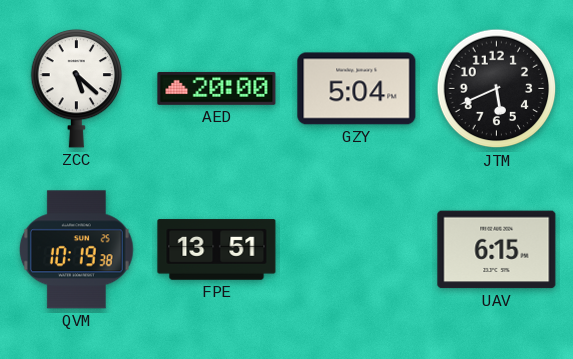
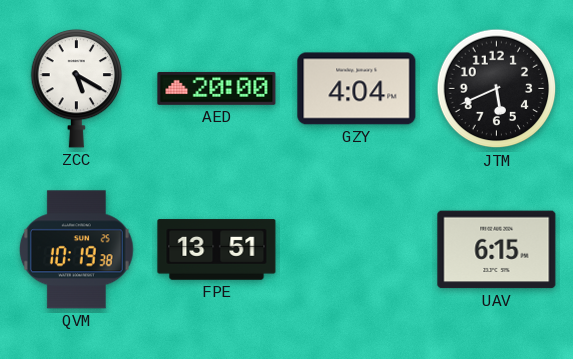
ZCC: 5:22 -> 5:20
GZY: 5:04 -> 4:04
